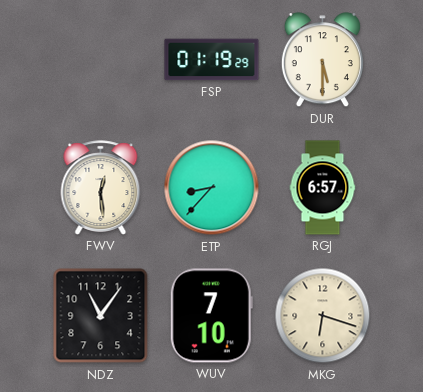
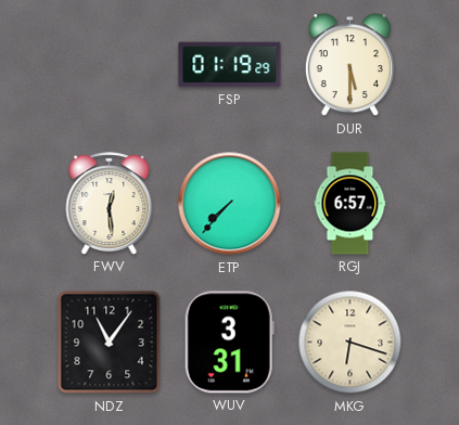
ETP: 8:37 -> 7:37
WUV: 7:10 -> 3:31
